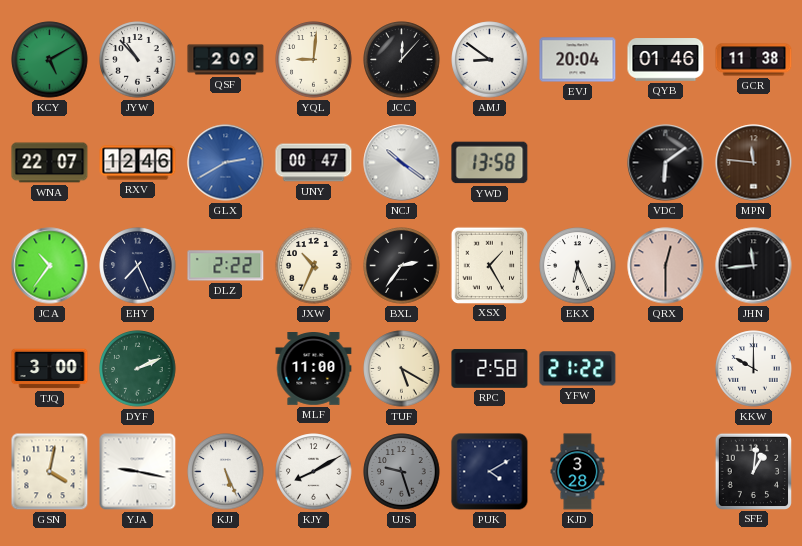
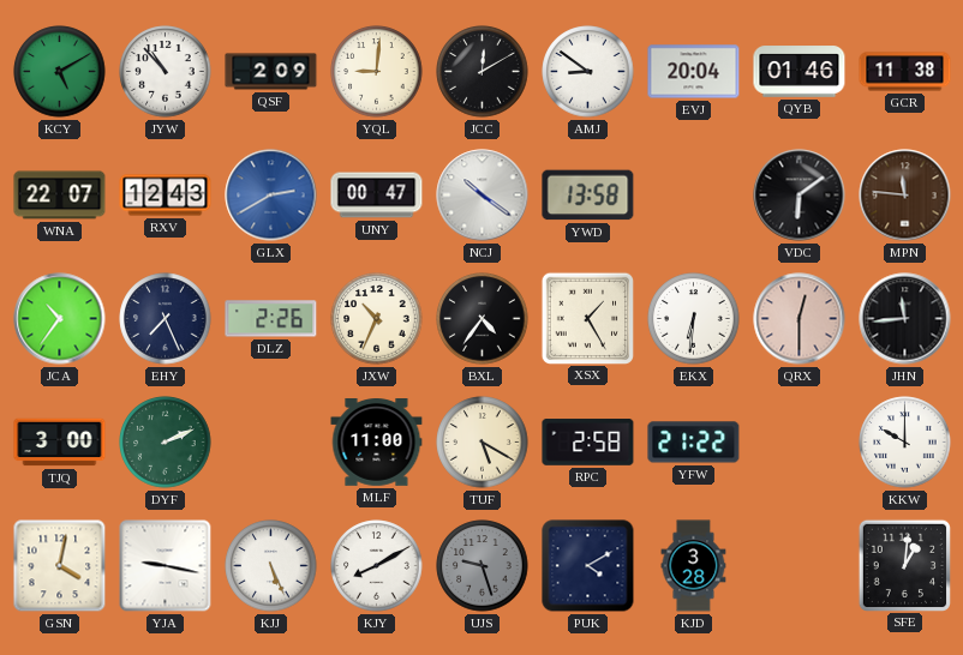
JCC: 12:07 -> 12:10
RXV: 12:46 -> 12:43
DLZ: 2:22 -> 2:26
BXL: 2:36 -> 4:36
EKX: 6:26 -> 6:31
